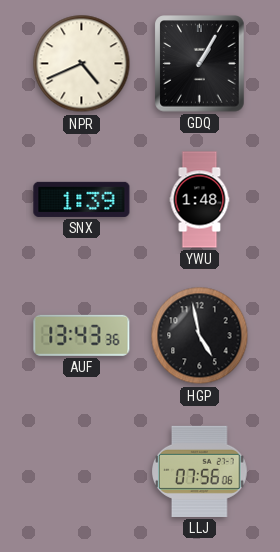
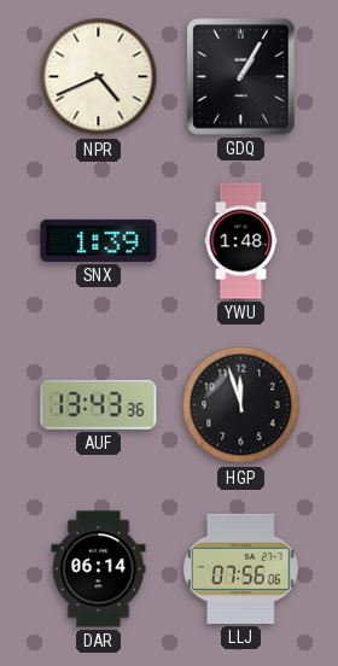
HGP: 4:58 -> 11:57
DAR: none -> 06:14
